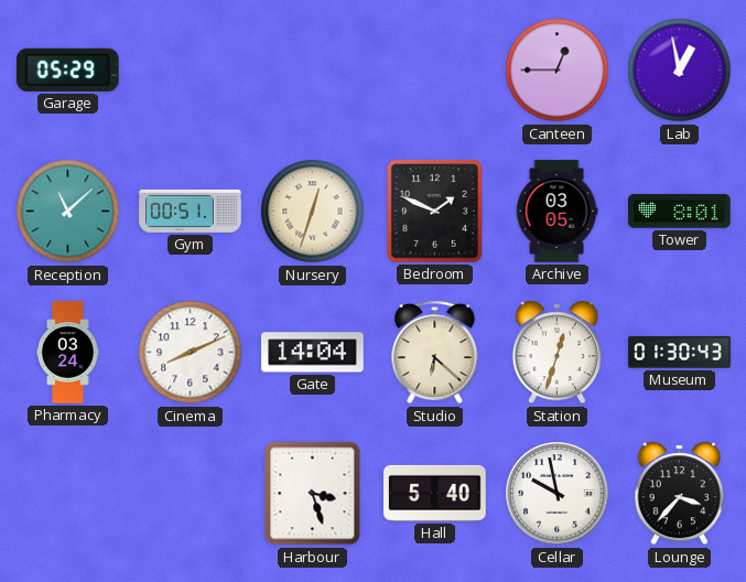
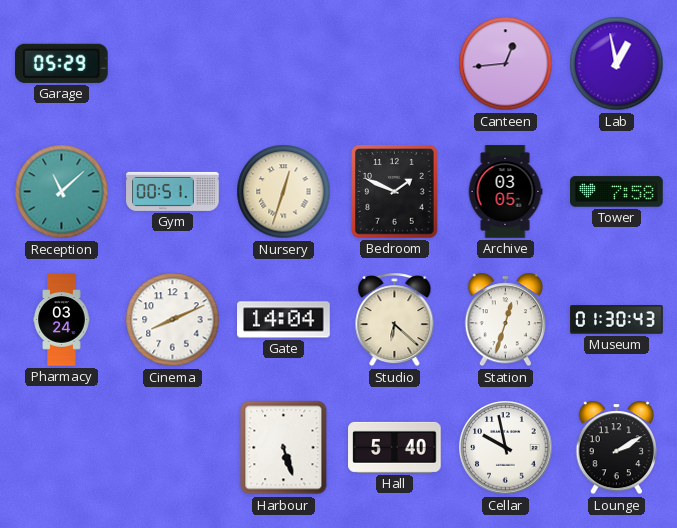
Canteen: 12:45 -> 12:44
Tower: 8:01 -> 7:58
Harbour: 3:27 -> 5:27
Lounge: 3:37 -> 2:10
